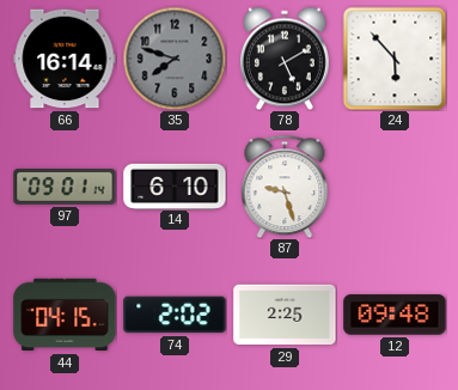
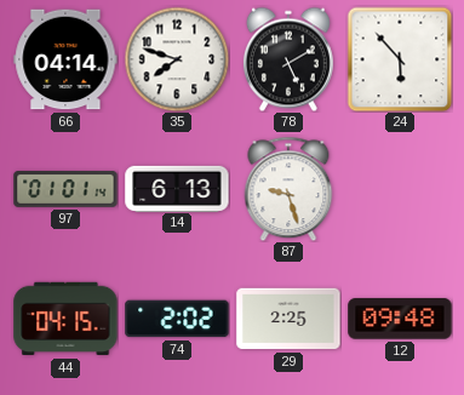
66: 16:14 -> 04:14
35 dial: grey -> white
97: 09:01 -> 01:01
14: 6:10 -> 6:13
